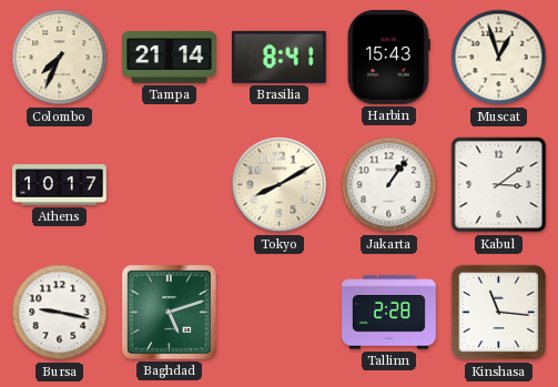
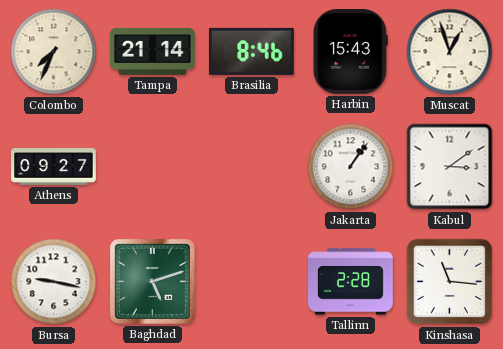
Brasilia: 8:41 -> 8:46
Athens: 10:17 -> 09:27
Tokyo: 8:10 -> none
